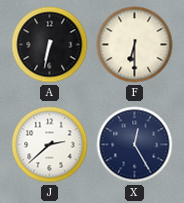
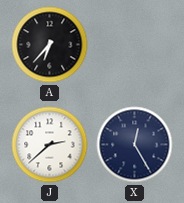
A: 6:32 -> 6:37
F: 6:30 -> none
